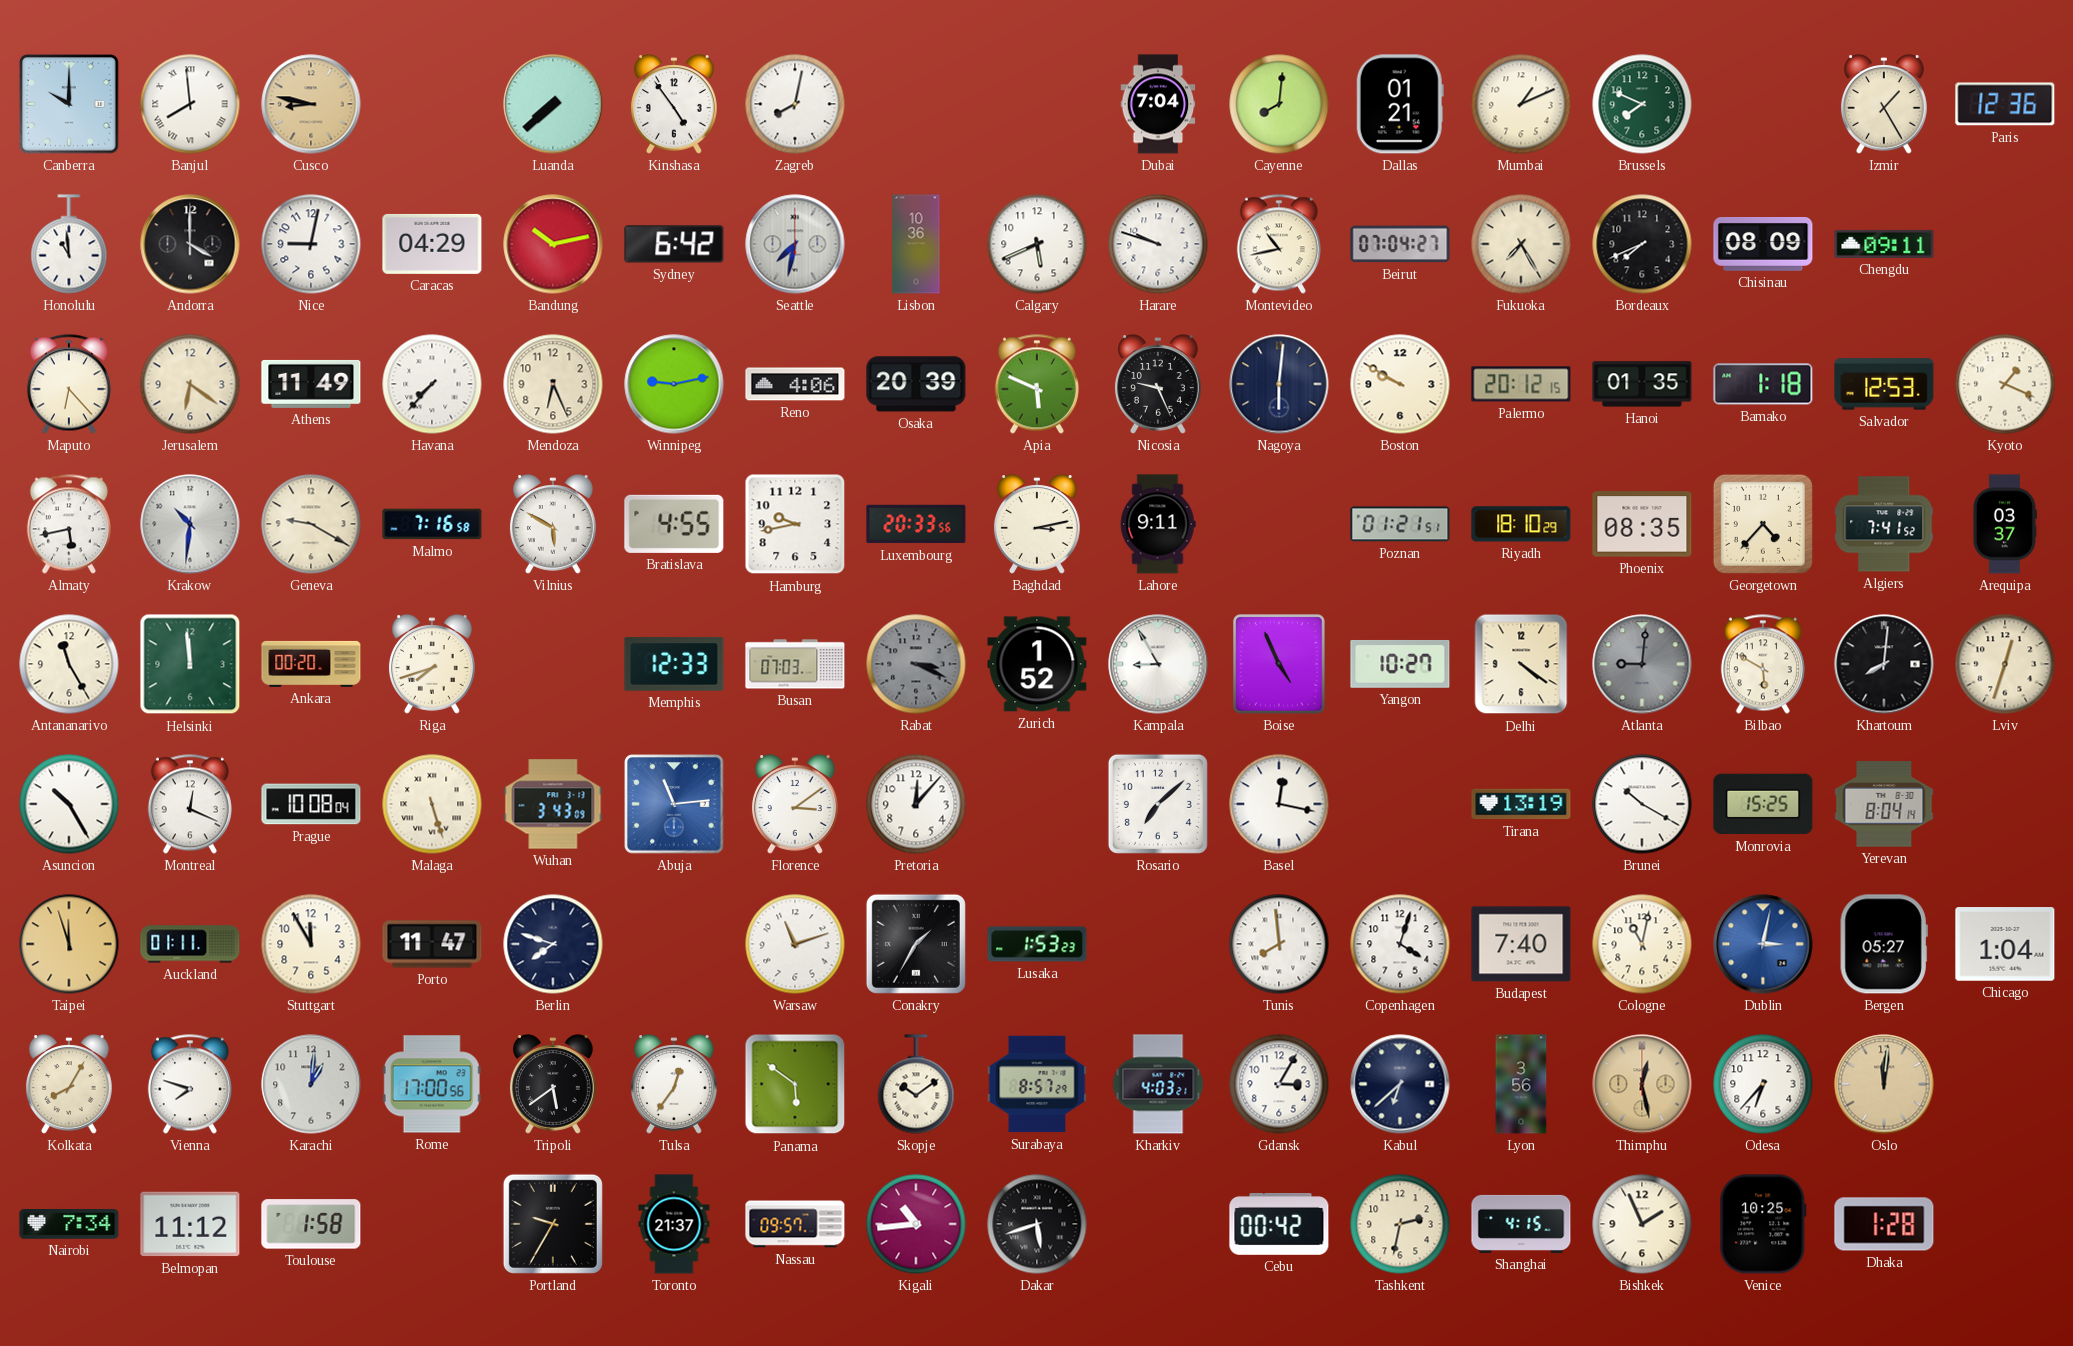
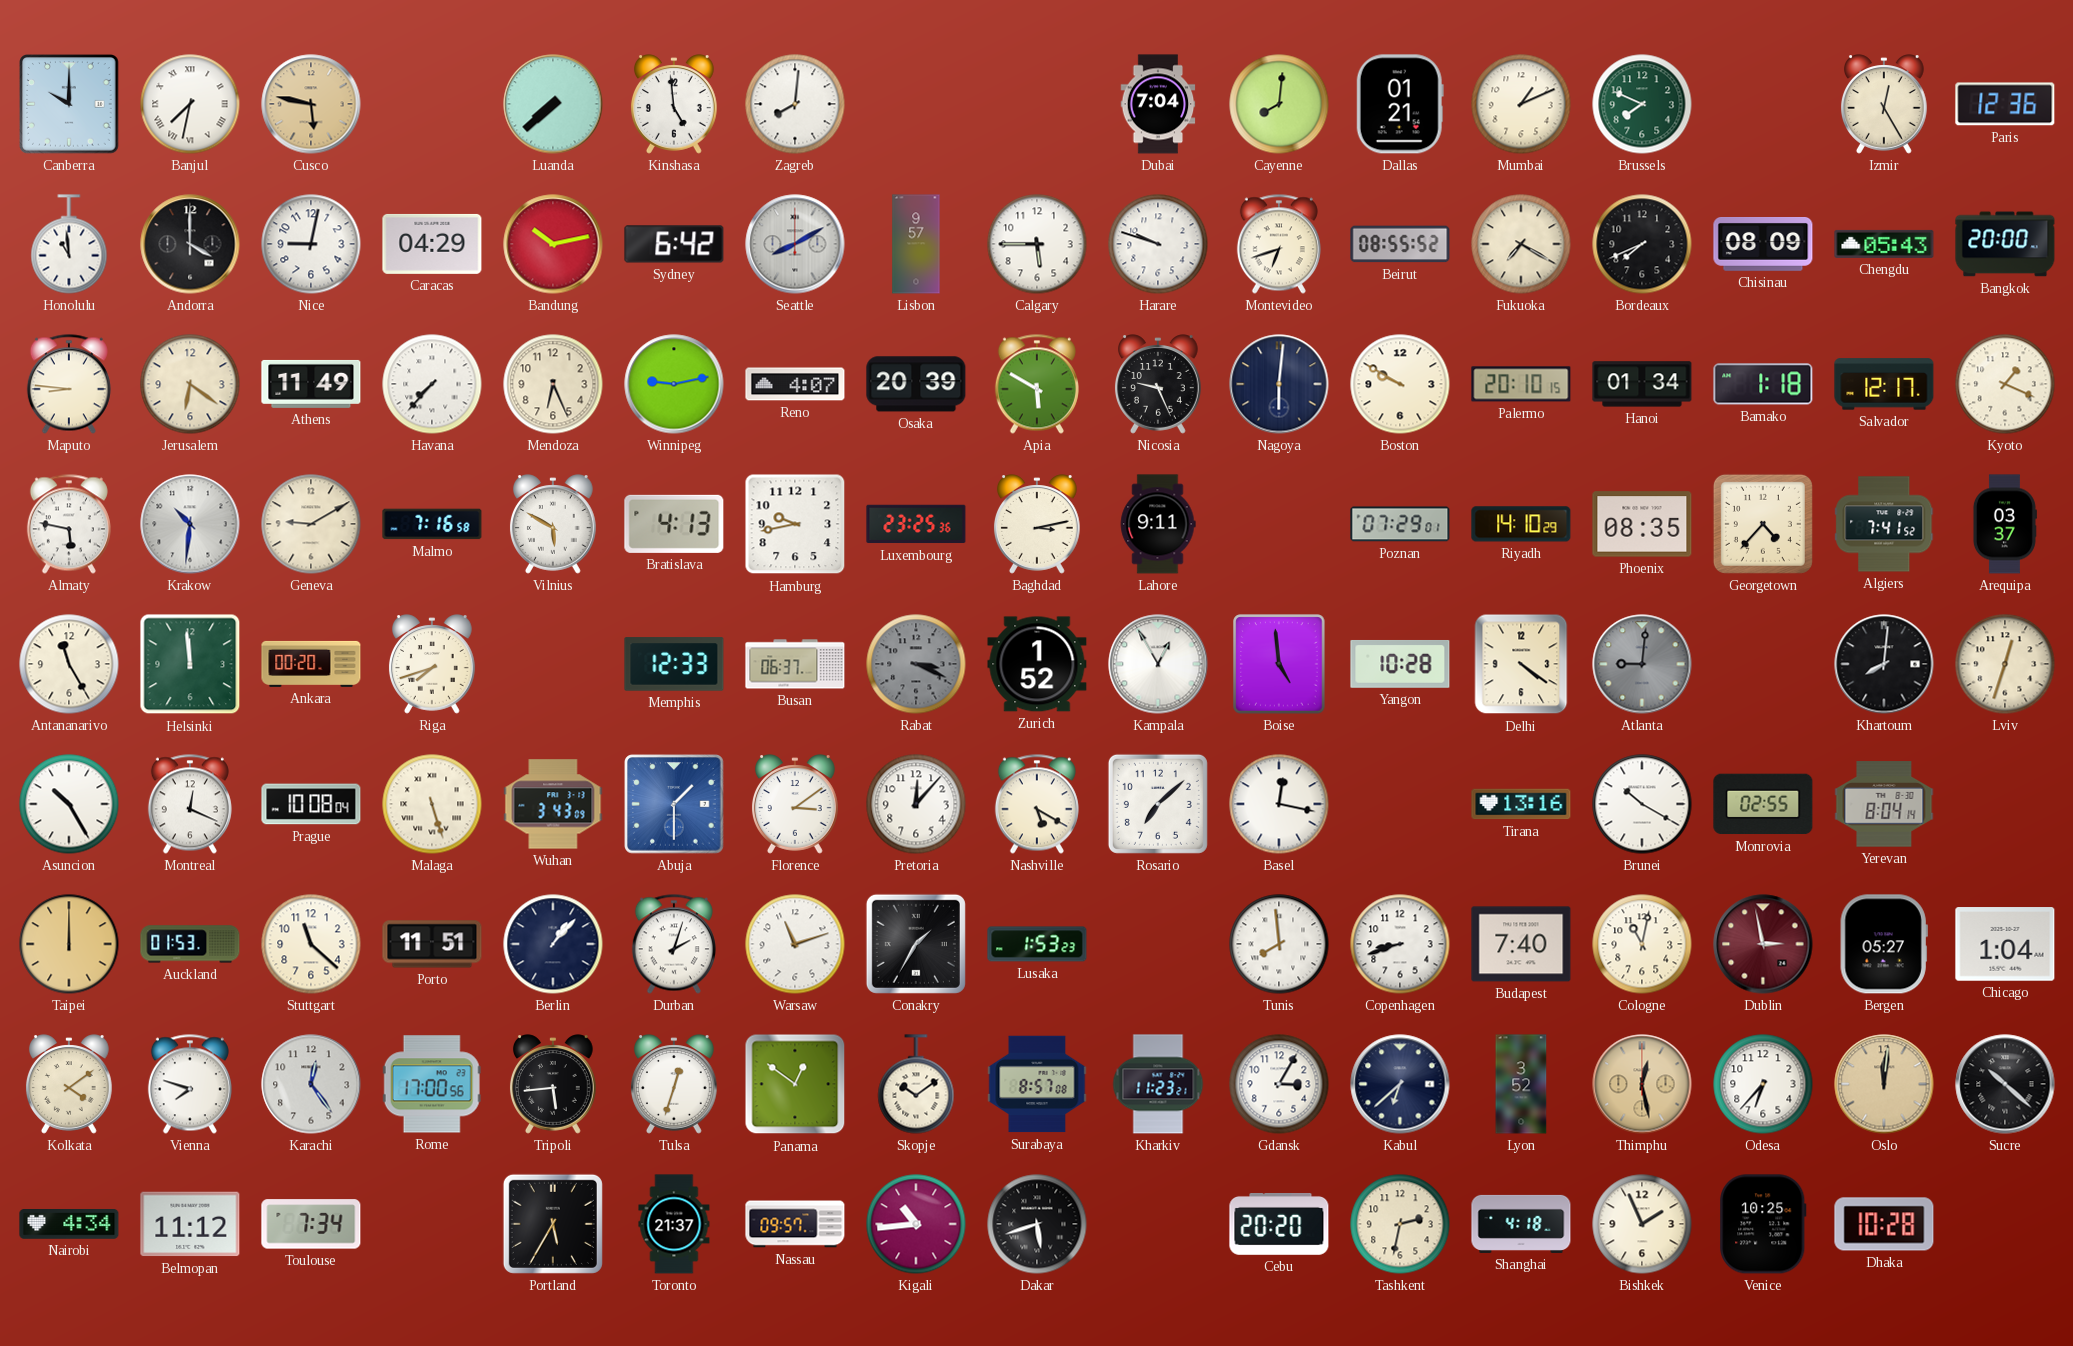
Banjul: 7:59 -> 7:32
Cusco: 8:47 -> 5:47
Kinshasa: 4:54 -> 4:59
Zagreb: 8:02 -> 8:01
Izmir: 1:25 -> 12:25
Seattle: 7:32 -> 8:10
Lisbon: 10:36 -> 9:57
Calgary: 5:41 -> 5:45
Montevideo: 10:43 -> 6:42
Beirut: 07:04 -> 08:55
Fukuoka: 7:25 -> 7:20
Chengdu: 09:11 -> 05:43
Bangkok: none -> 20:00
Maputo: 6:23 -> 8:46
Reno: 4:06 -> 4:07
Apia: 5:49 -> 5:50
Palermo: 20:12 -> 20:10
Hanoi: 01:35 -> 01:34
Salvador: 12:53 -> 12:17
Almaty: 5:43 -> 5:47
Geneva: 9:20 -> 9:10
Bratislava: 4:55 -> 4:13
Luxembourg: 20:33 -> 23:25
Poznan: 01:21 -> 07:29
Riyadh: 18:10 -> 14:10
Busan: 07:03 -> 06:37
Kampala: 8:55 -> 12:55
Boise: 4:56 -> 4:59
Yangon: 10:27 -> 10:28
Bilbao: 5:50 -> none
Abuja: 11:14 -> 1:30
Nashville: none -> 5:20
Tirana: 13:19 -> 13:16
Monrovia: 15:25 -> 02:55
Taipei: 11:57 -> 12:00
Auckland: 01:11 -> 01:53
Stuttgart: 11:55 -> 11:22
Porto: 11:47 -> 11:51
Berlin: 7:48 -> 1:07
Durban: none -> 2:03
Copenhagen: 4:03 -> 8:42
Dublin: 3:02 -> 2:58
Dublin dial: blue -> burgundy
Kolkata: 8:05 -> 4:09
Karachi: 1:01 -> 12:24
Tripoli: 5:39 -> 5:44
Tulsa: 12:36 -> 12:33
Panama: 5:51 -> 12:51
Surabaya: 8:57:29 -> 8:57:08
Kharkiv: 4:03 -> 11:23
Lyon: 3:56 -> 3:52
Sucre: none -> 10:22
Nairobi: 7:34 -> 4:34
Toulouse: 1:58 -> 7:34
Portland: 9:35 -> 5:35
Cebu: 00:42 -> 20:20
Shanghai: 4:15 -> 4:18
Dhaka: 1:28 -> 10:28
